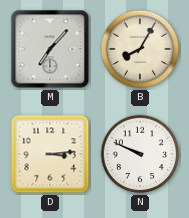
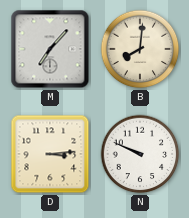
B: 8:05 -> 8:01
